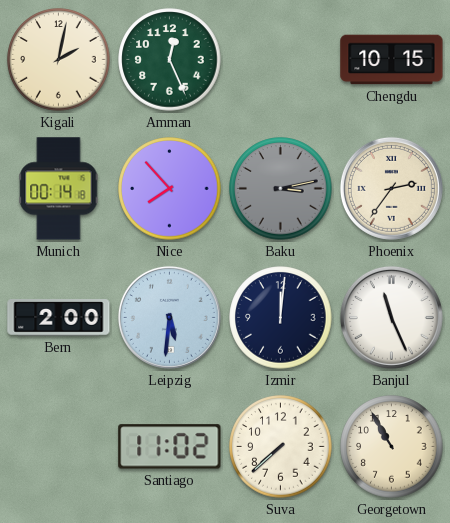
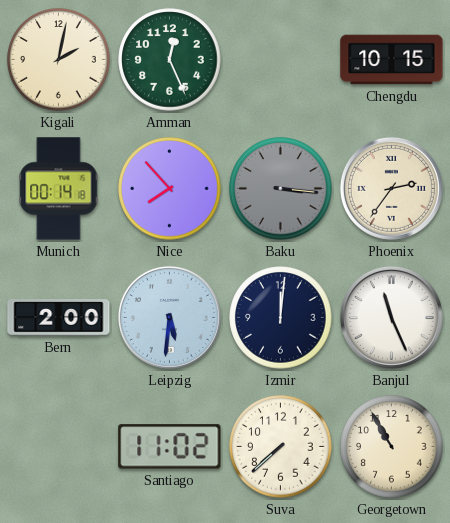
Baku: 3:13 -> 3:16
